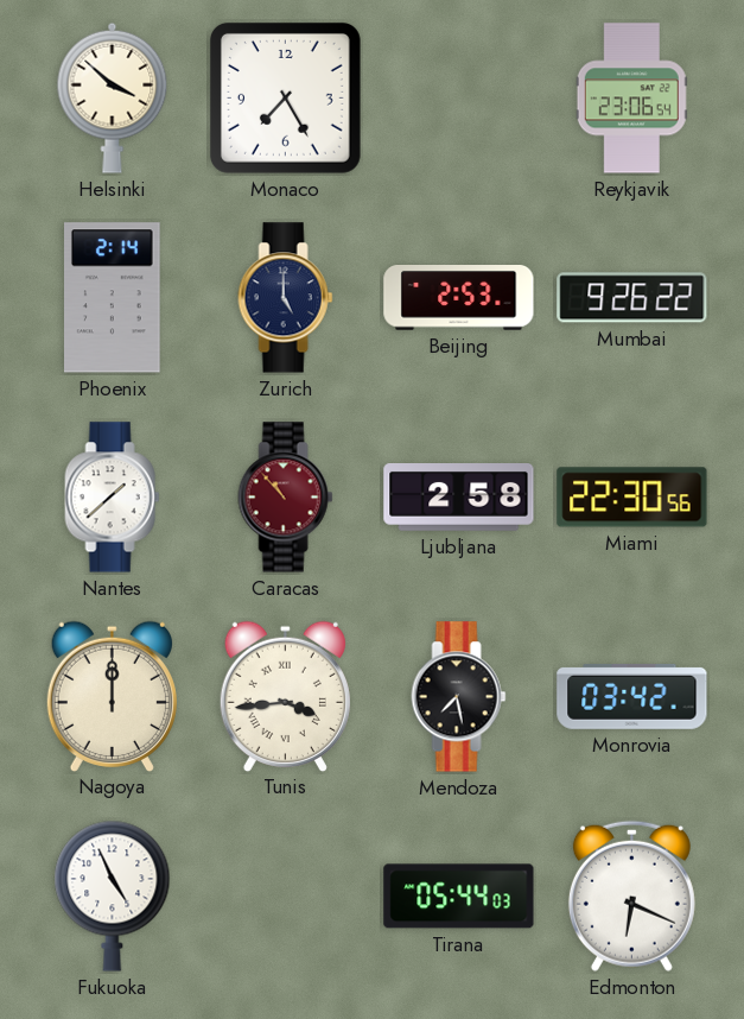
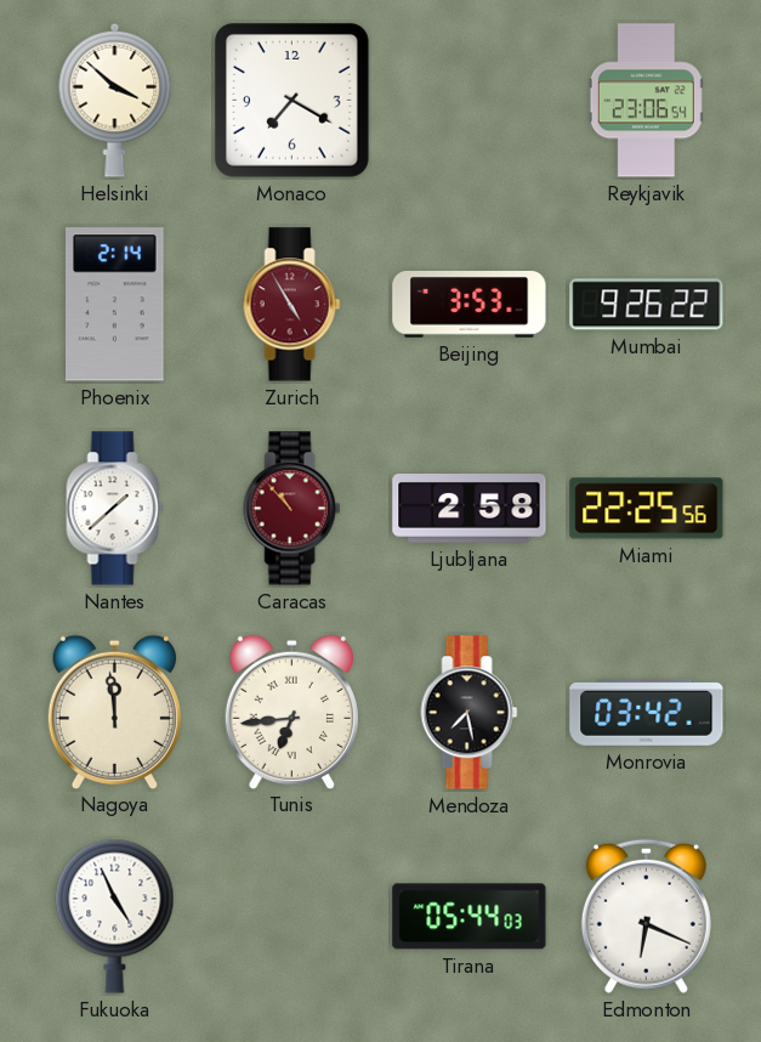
Monaco: 7:25 -> 7:20
Zurich: 5:00 -> 4:55
Zurich dial: navy -> burgundy
Beijing: 2:53 -> 3:53
Miami: 22:30 -> 22:25
Nagoya: 12:00 -> 11:59
Tunis: 3:44 -> 6:44
